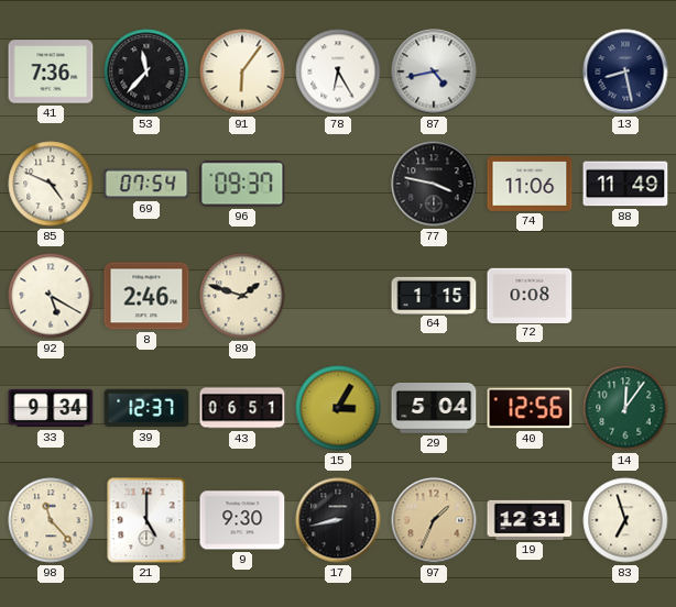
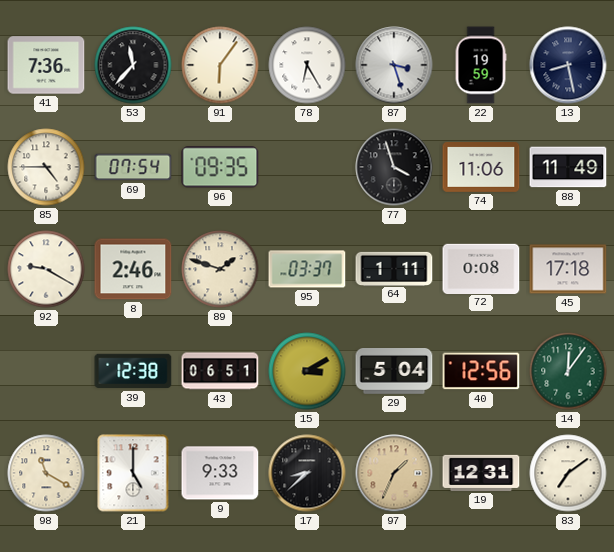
87: 4:43 -> 3:27
22: none -> 19:59
85: 4:49 -> 4:45
96: 09:37 -> 09:35
77: 3:47 -> 3:57
92: 5:20 -> 9:20
95: none -> 03:37
64: 1:15 -> 1:11
45: none -> 17:18
33: 9:34 -> none
39: 12:37 -> 12:38
15: 3:05 -> 3:10
98: 11:23 -> 11:20
9: 9:30 -> 9:33
17: 8:43 -> 8:38
83: 6:57 -> 7:09
